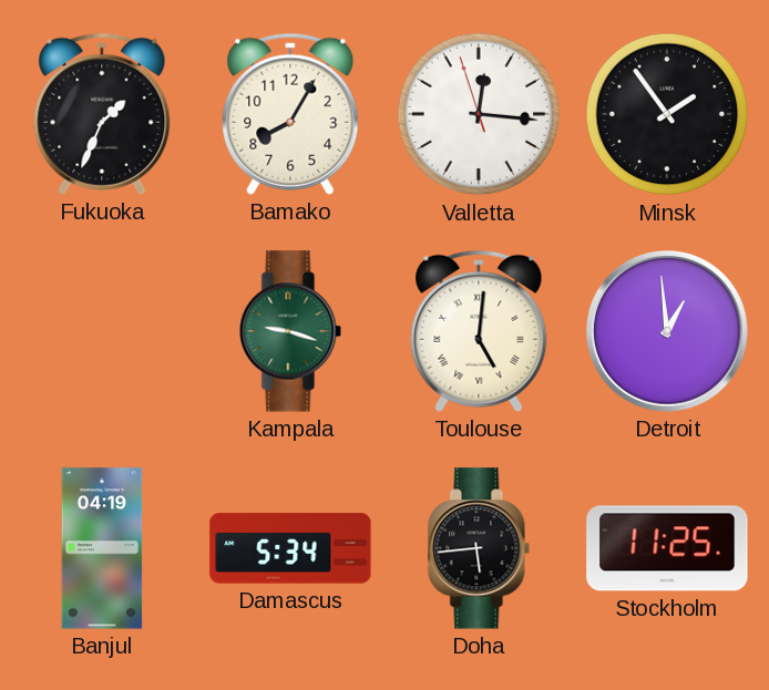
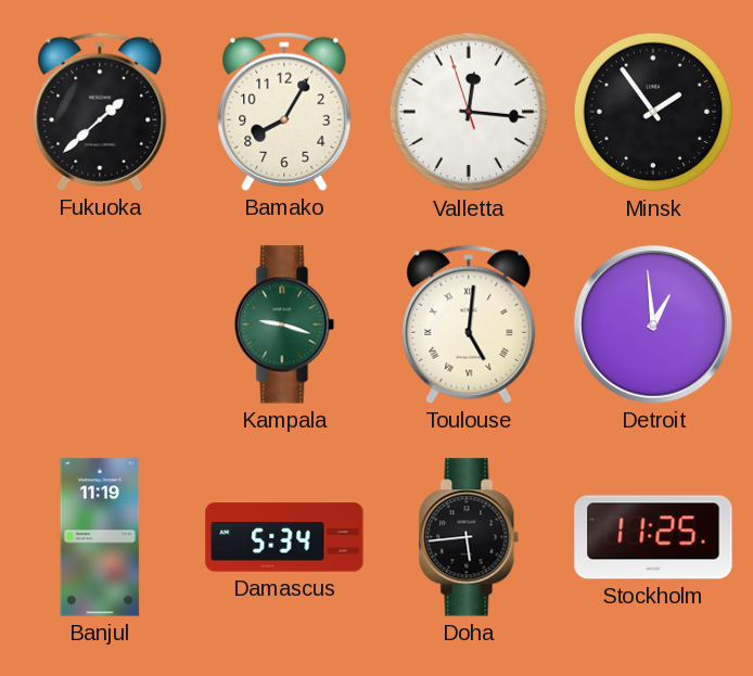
Fukuoka: 1:34 -> 1:38
Banjul: 04:19 -> 11:19
